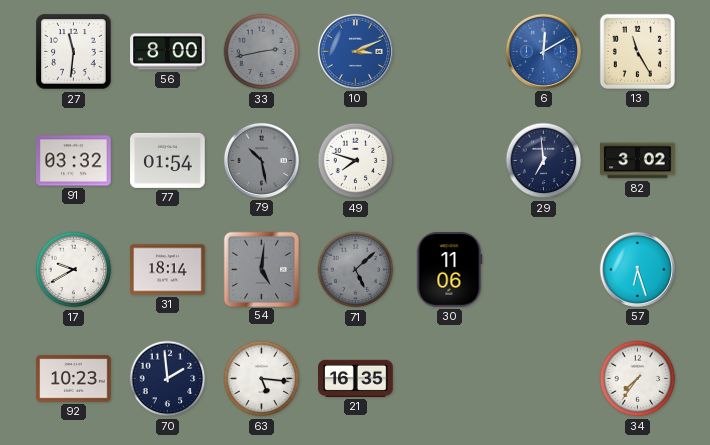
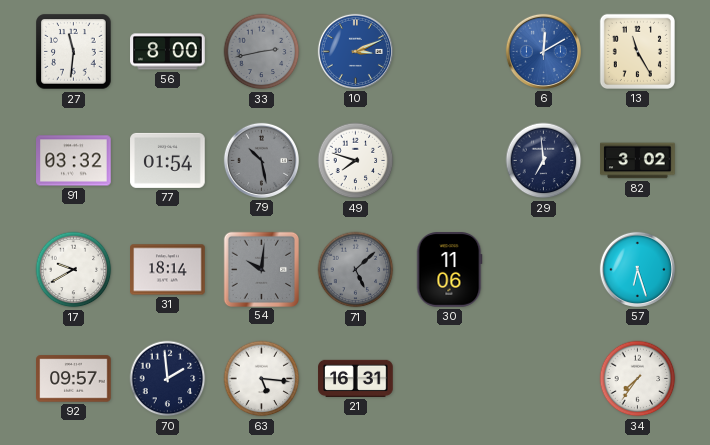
54: 5:01 -> 10:01
92: 10:23 -> 09:57
21: 16:35 -> 16:31
